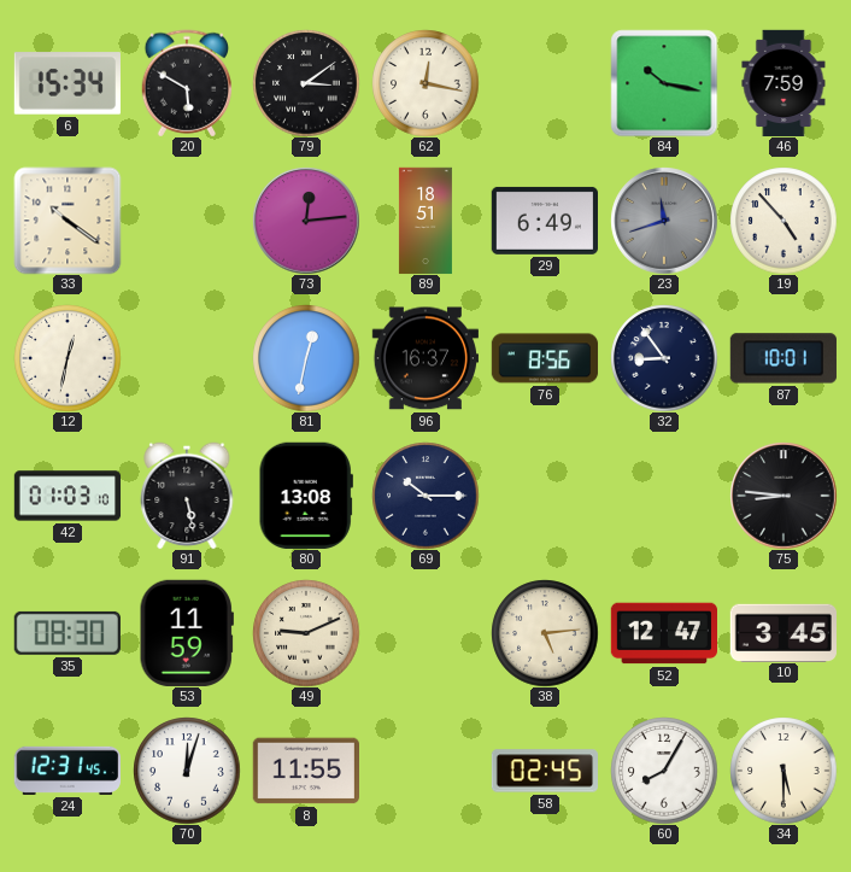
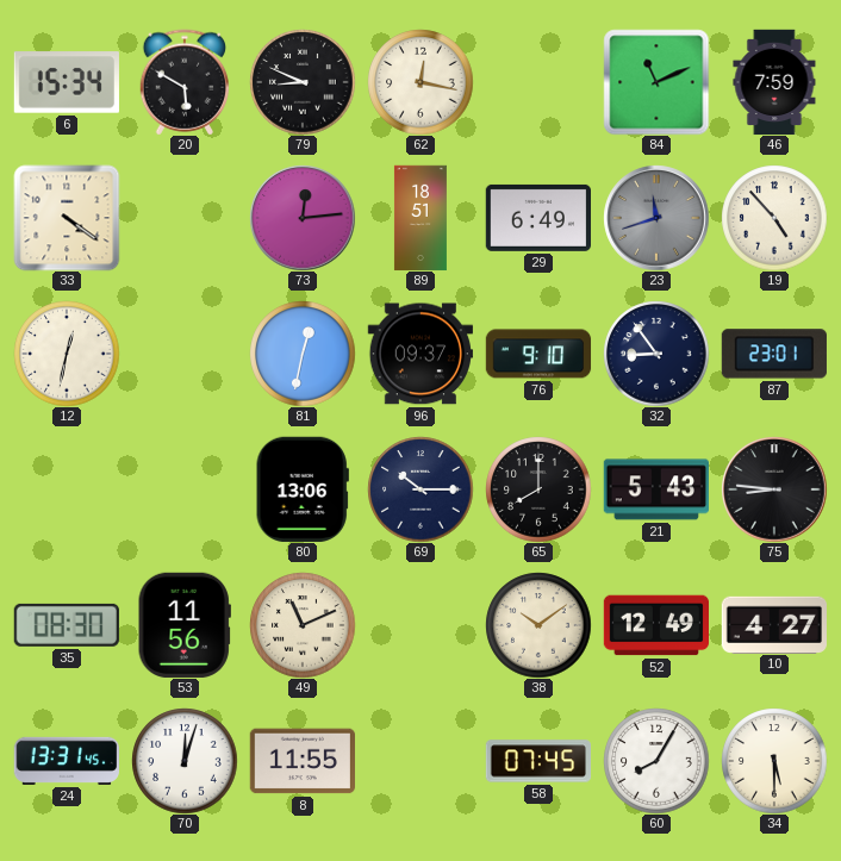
79: 3:09 -> 8:49
84: 10:17 -> 11:11
33: 10:21 -> 4:21
96: 16:37 -> 09:37
76: 8:56 -> 9:10
87: 10:01 -> 23:01
42: 01:03 -> none
91: 5:28 -> none
80: 13:08 -> 13:06
65: none -> 8:00
21: none -> 5:43
53: 11:59 -> 11:56
49: 9:11 -> 11:11
38: 5:14 -> 10:09
52: 12:47 -> 12:49
10: 3:45 -> 4:27
24: 12:31 -> 13:31
58: 02:45 -> 07:45
